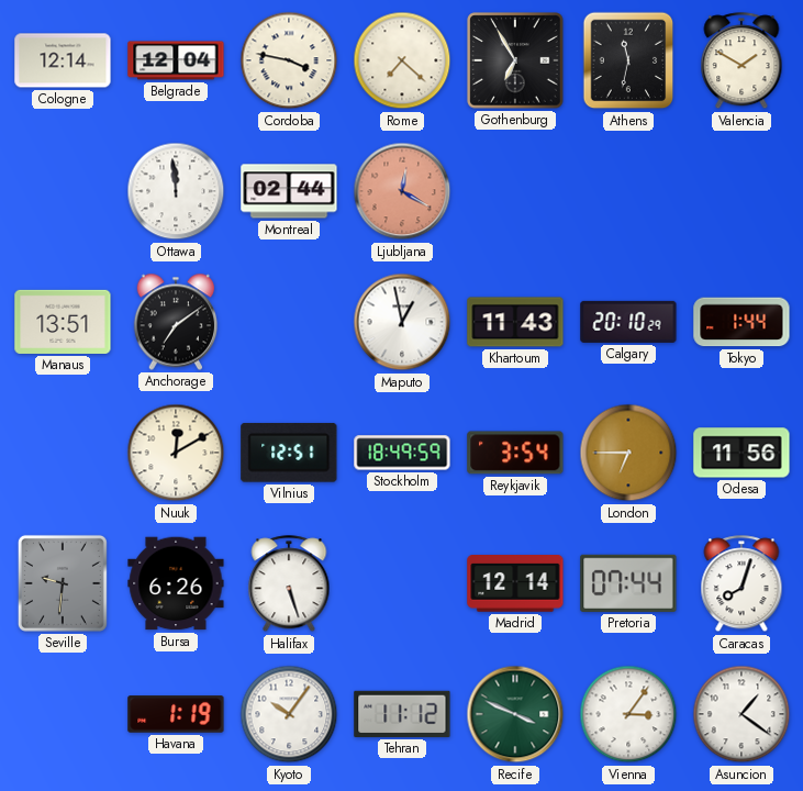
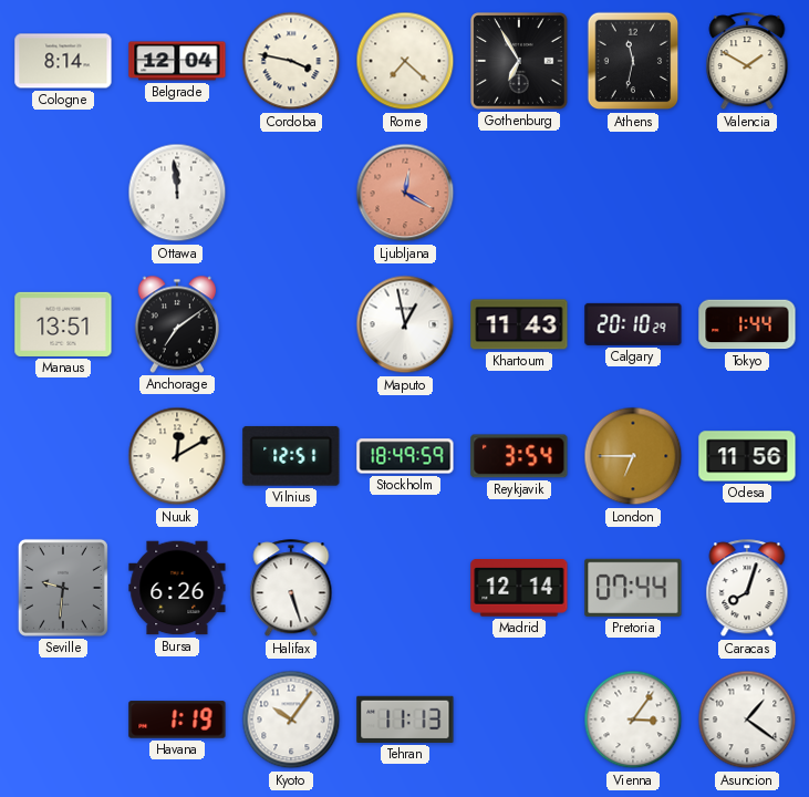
Cologne: 12:14 -> 8:14
Montreal: 02:44 -> none
Tehran: 11:12 -> 11:13
Recife: 3:49 -> none
